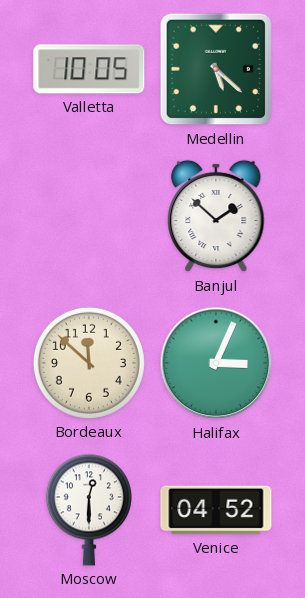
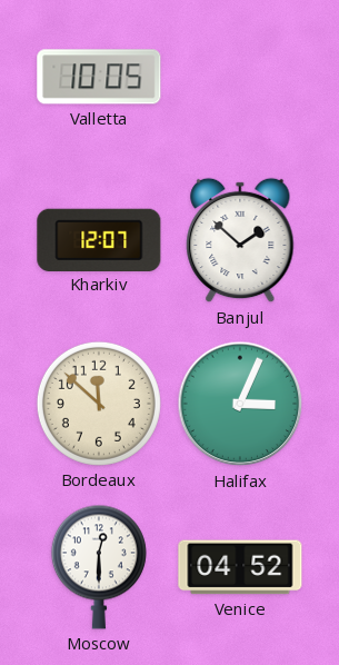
Medellin: 5:22 -> none
Kharkiv: none -> 12:07
